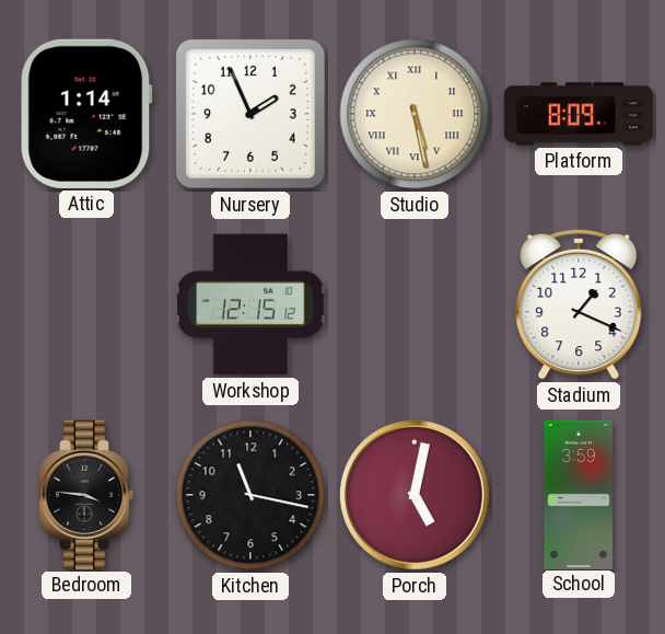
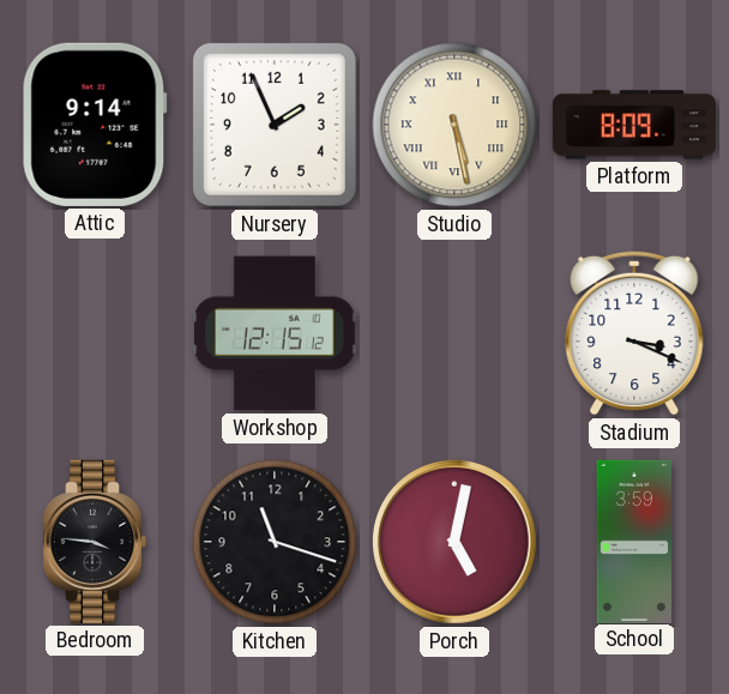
Attic: 1:14 -> 9:14
Stadium: 1:19 -> 3:19
Kitchen: 11:17 -> 11:18
